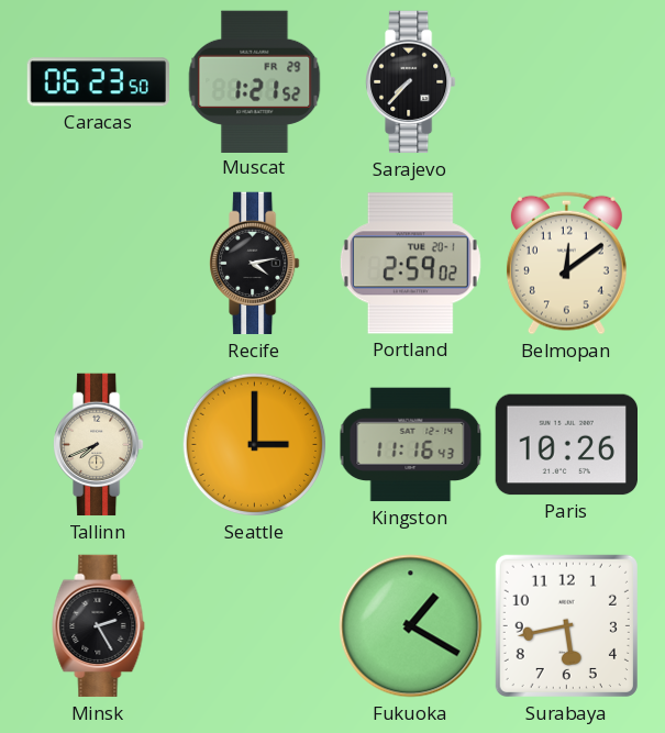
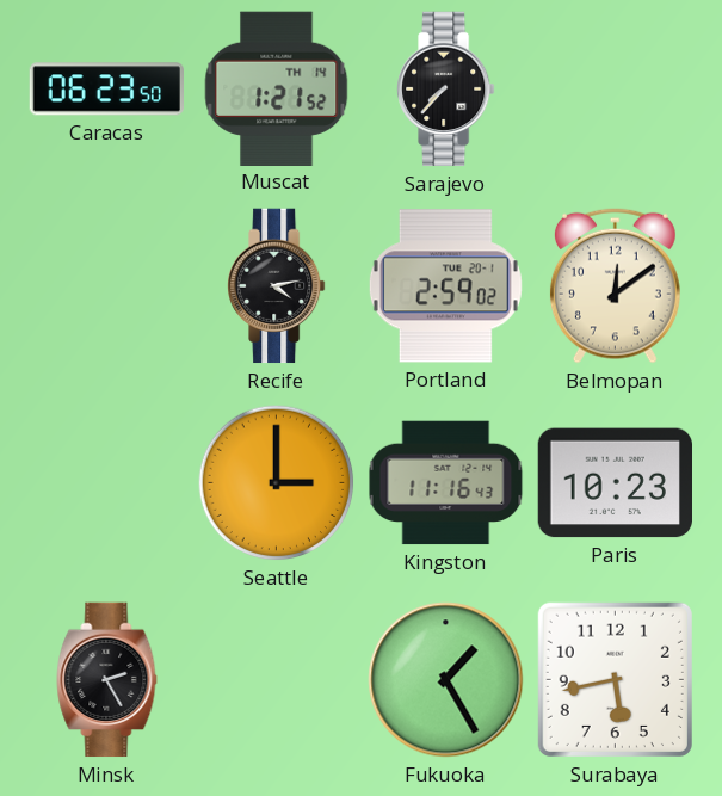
Muscat date: FR 29 -> TH 14
Tallinn: 7:41 -> none
Paris: 10:26 -> 10:23
Fukuoka: 1:20 -> 1:25
